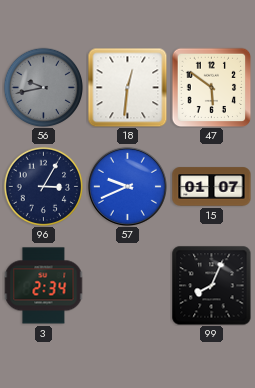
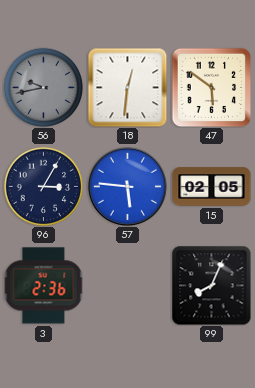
57: 9:41 -> 5:46
15: 01:07 -> 02:05
3: 2:34 -> 2:36
